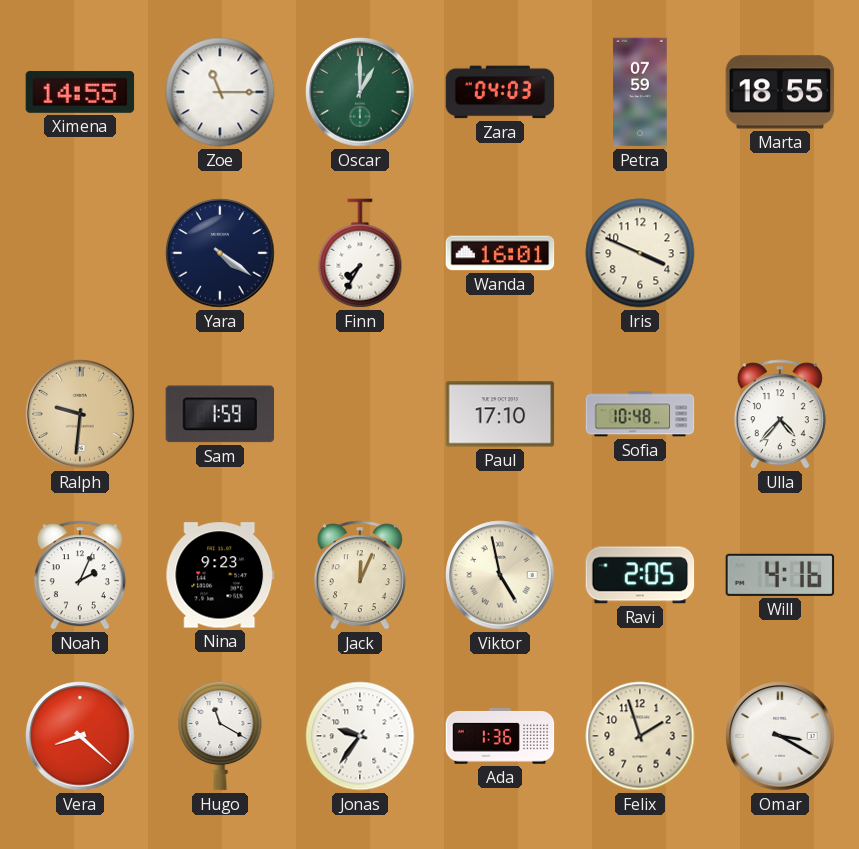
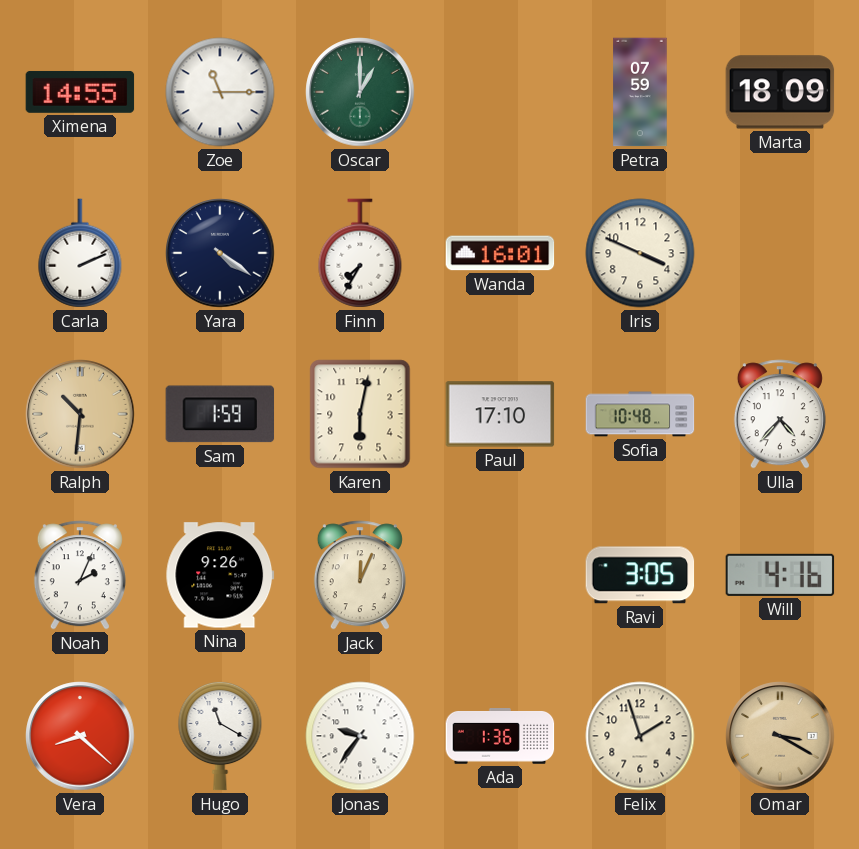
Zara: 04:03 -> none
Marta: 18:55 -> 18:09
Carla: none -> 2:11
Ralph: 9:31 -> 10:31
Karen: none -> 6:02
Nina: 9:23 -> 9:26
Viktor: 4:58 -> none
Ravi: 2:05 -> 3:05
Omar dial: white -> champagne
